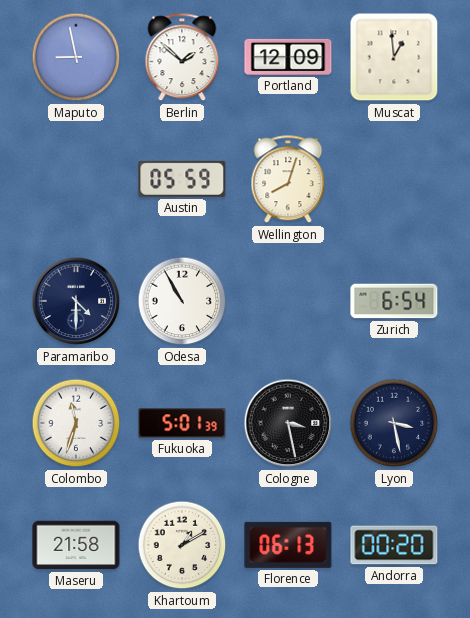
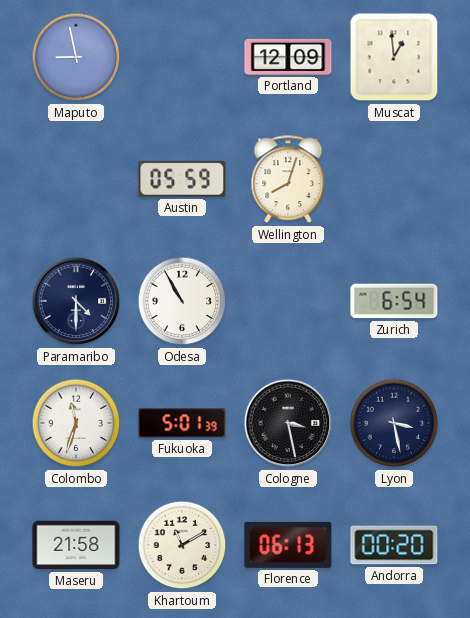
Berlin: 1:52 -> none
Khartoum: 1:10 -> 11:10
